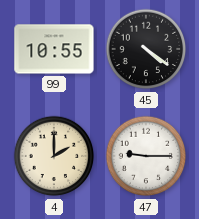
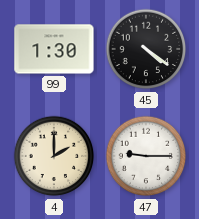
99: 10:55 -> 1:30
